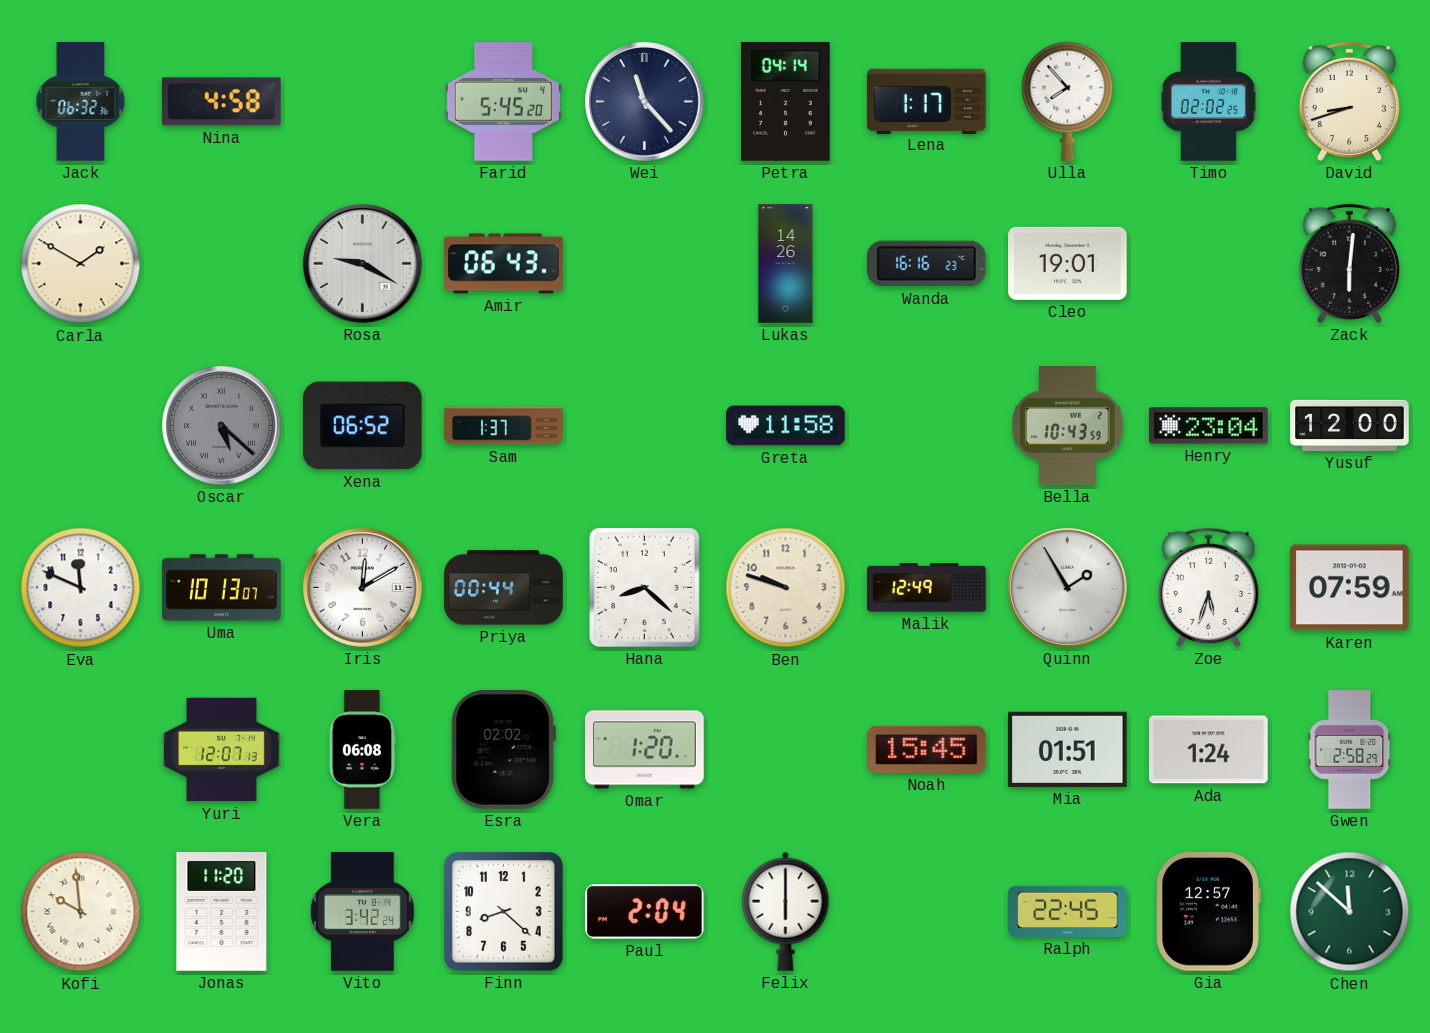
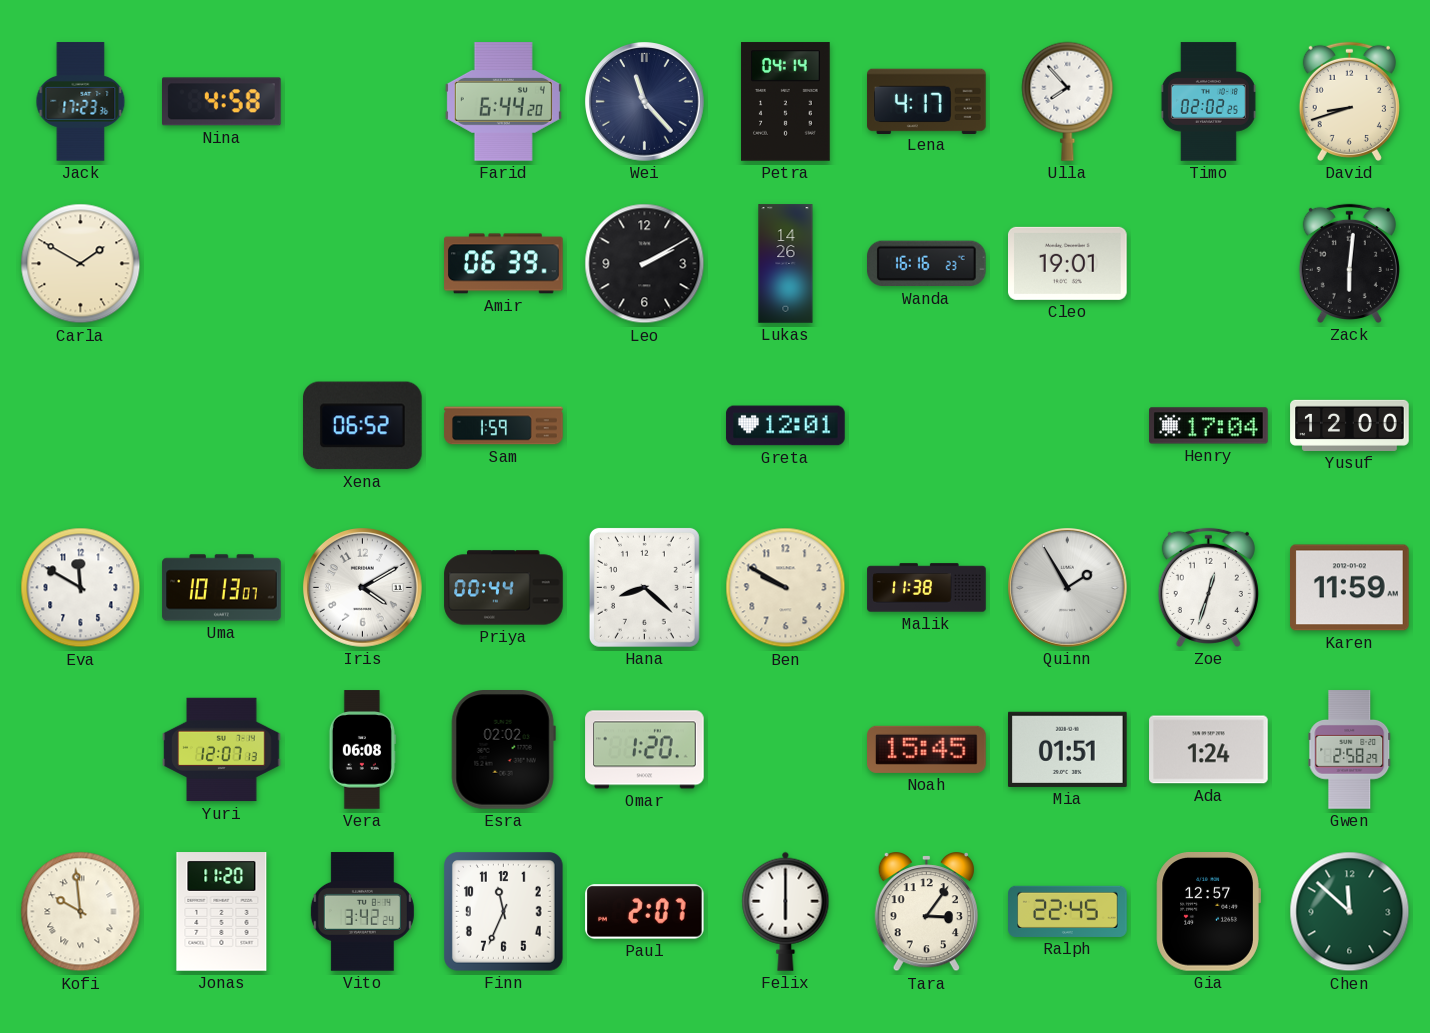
Jack: 06:32 -> 17:23
Farid: 5:45 -> 6:44
Lena: 1:17 -> 4:17
Rosa: 9:20 -> none
Amir: 06:43 -> 06:39
Leo: none -> 2:10
Oscar: 5:22 -> none
Sam: 1:37 -> 1:59
Greta: 11:58 -> 12:01
Bella: 10:43 -> none
Henry: 23:04 -> 17:04
Eva: 11:49 -> 11:50
Iris: 12:10 -> 4:10
Ben: 9:48 -> 9:50
Malik: 12:49 -> 11:38
Zoe: 5:33 -> 12:33
Karen: 07:59 -> 11:59
Finn: 8:22 -> 11:34
Paul: 2:04 -> 2:07
Tara: none -> 3:06
